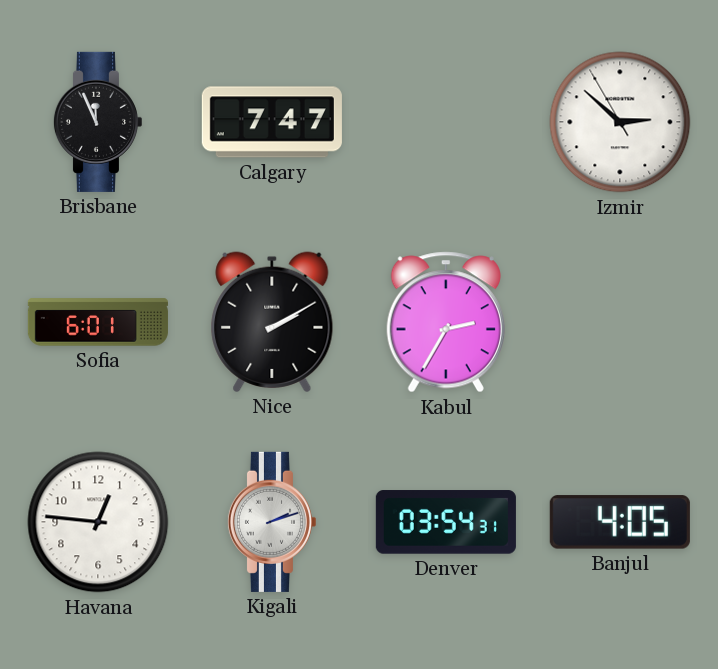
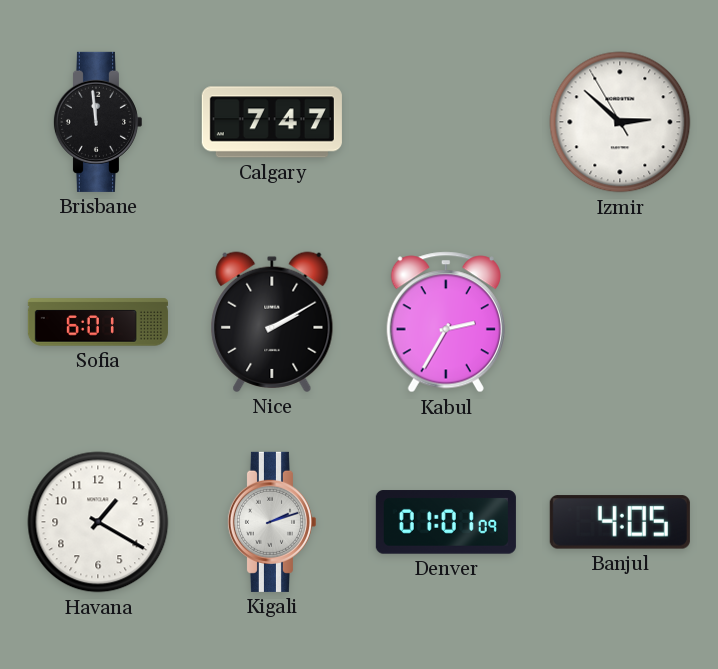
Brisbane: 11:56 -> 11:59
Havana: 12:46 -> 1:20
Denver: 03:54 -> 01:01
